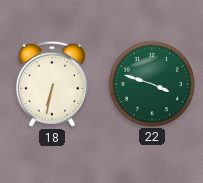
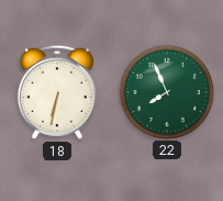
22: 3:48 -> 7:56
